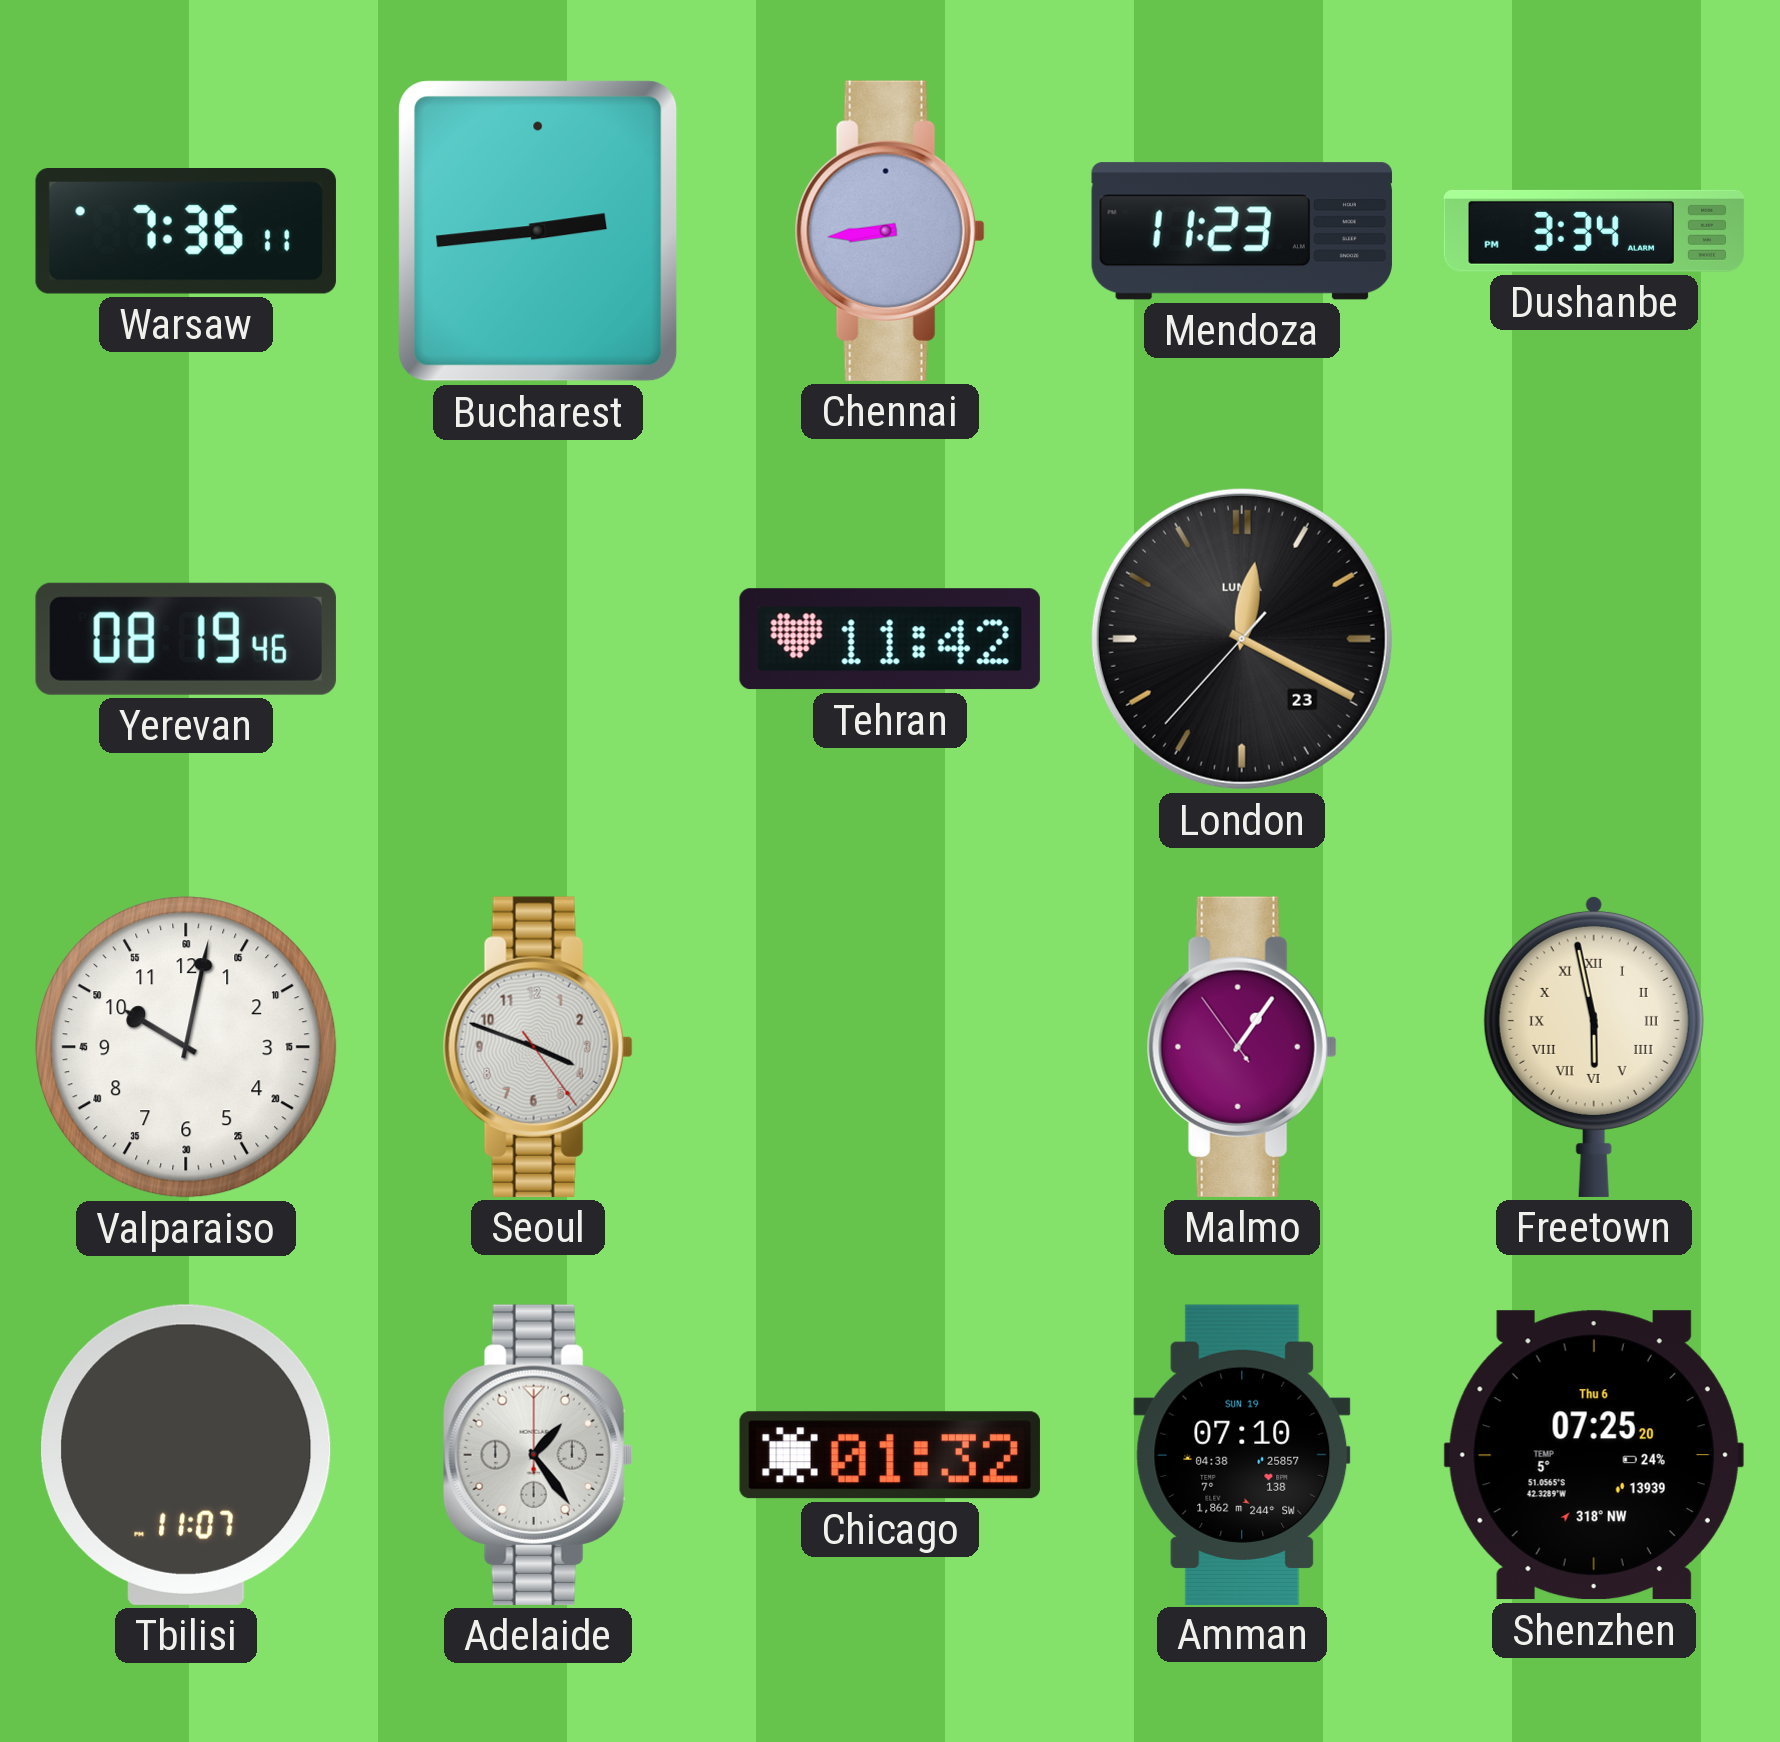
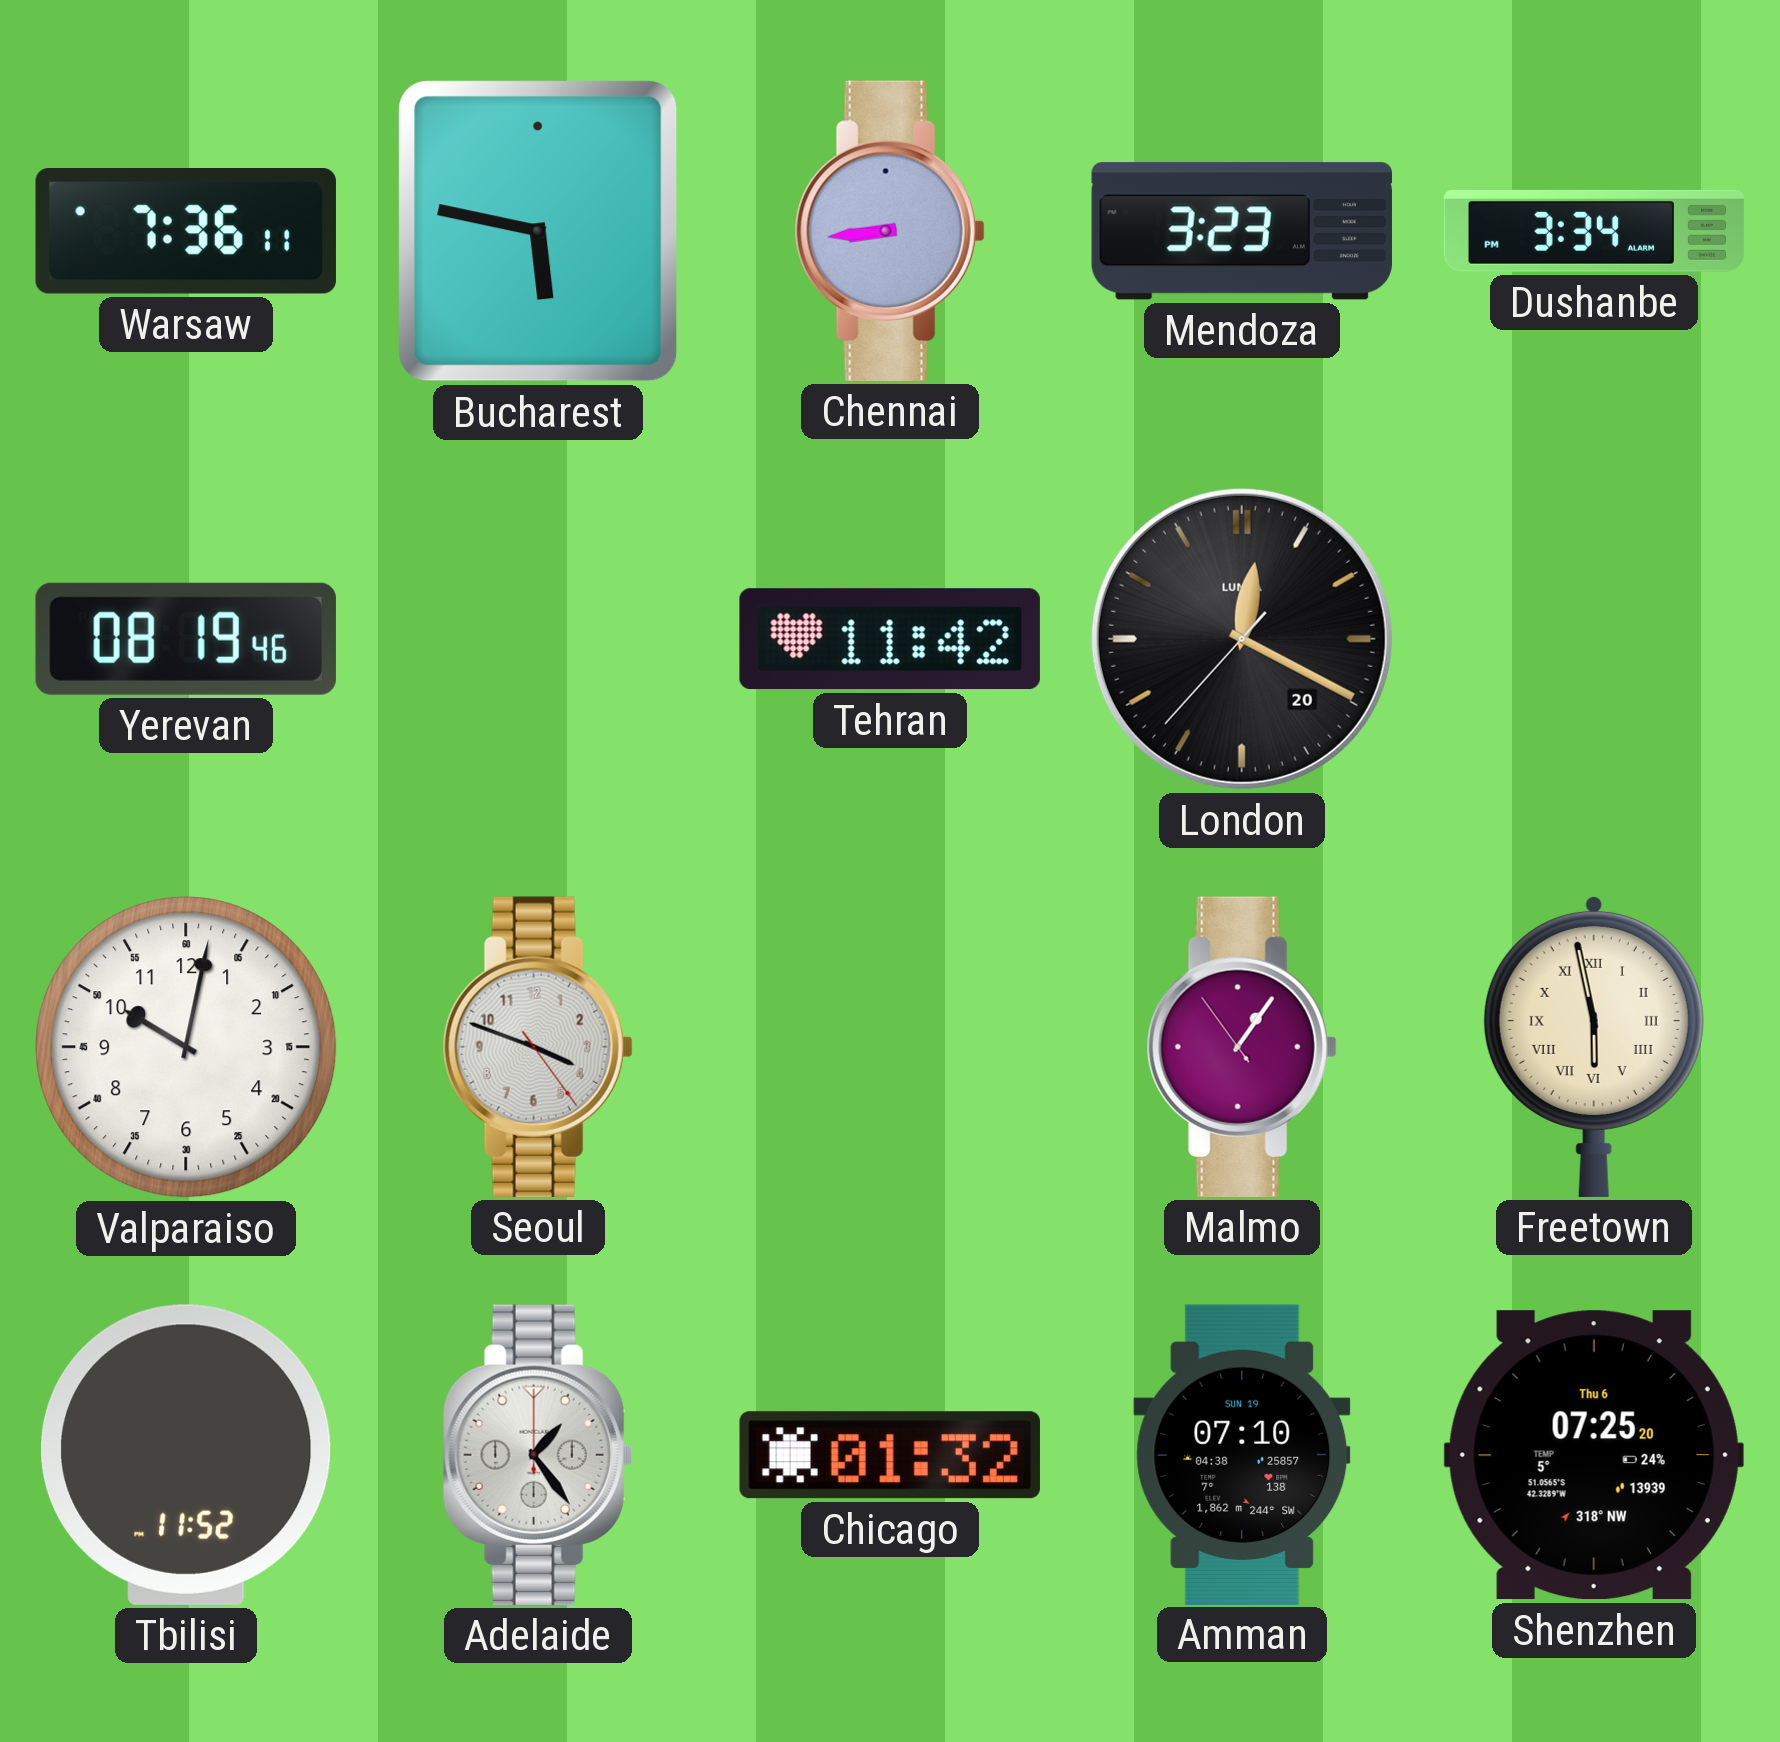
Bucharest: 2:44 -> 5:47
Mendoza: 11:23 -> 3:23
London date: 23 -> 20
Tbilisi: 11:07 -> 11:52
